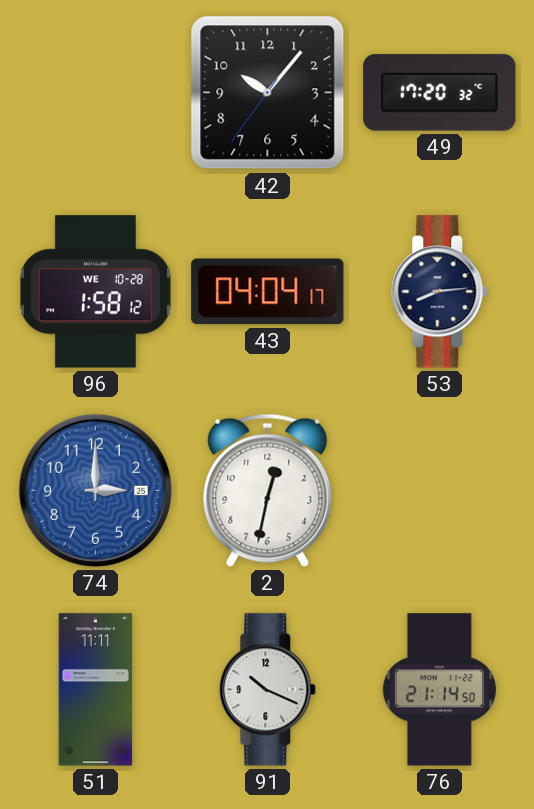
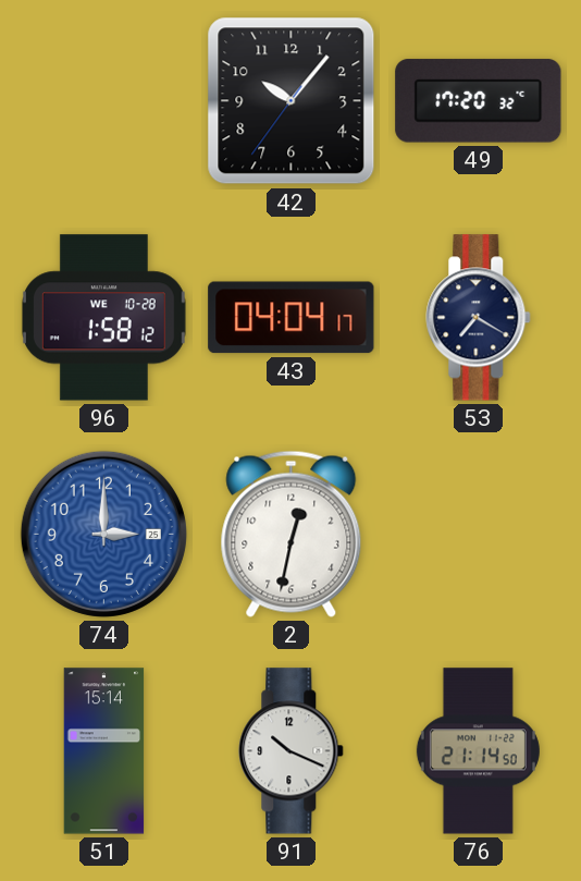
53: 8:14 -> 7:20
51: 11:11 -> 15:14
